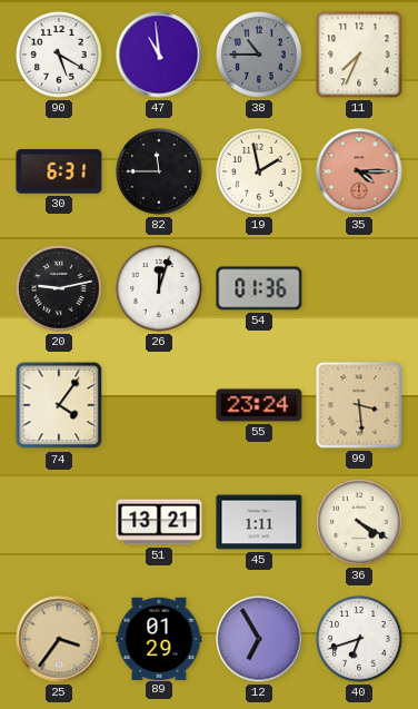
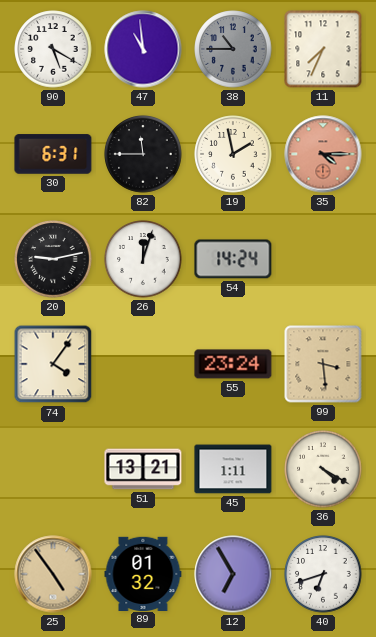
54: 01:36 -> 14:24
25: 3:36 -> 4:54
89: 01:29 -> 01:32
